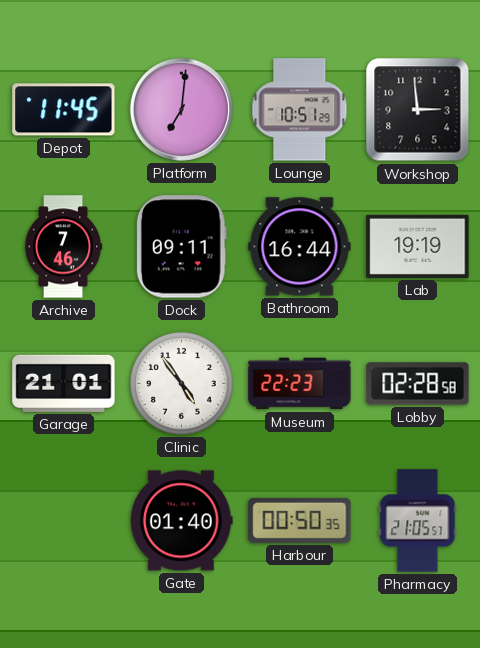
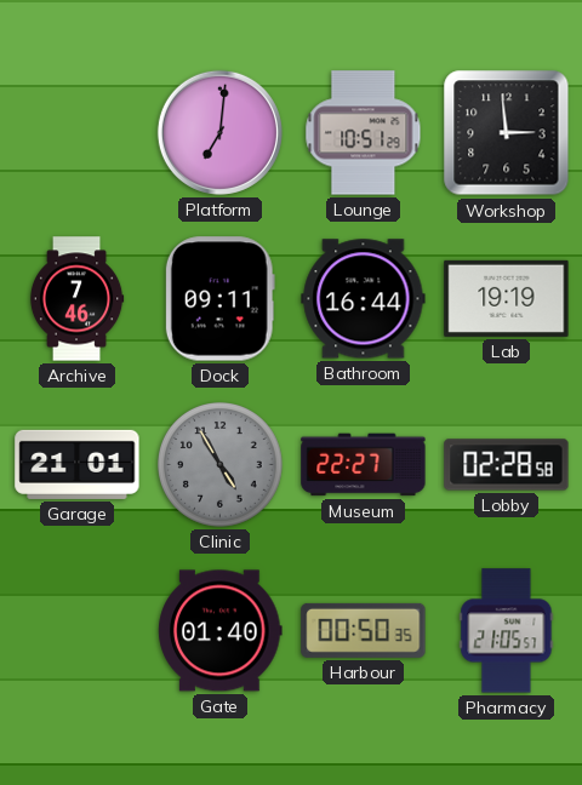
Depot: 11:45 -> none
Clinic: 4:54 -> 4:55
Clinic dial: white -> grey
Museum: 22:23 -> 22:27
